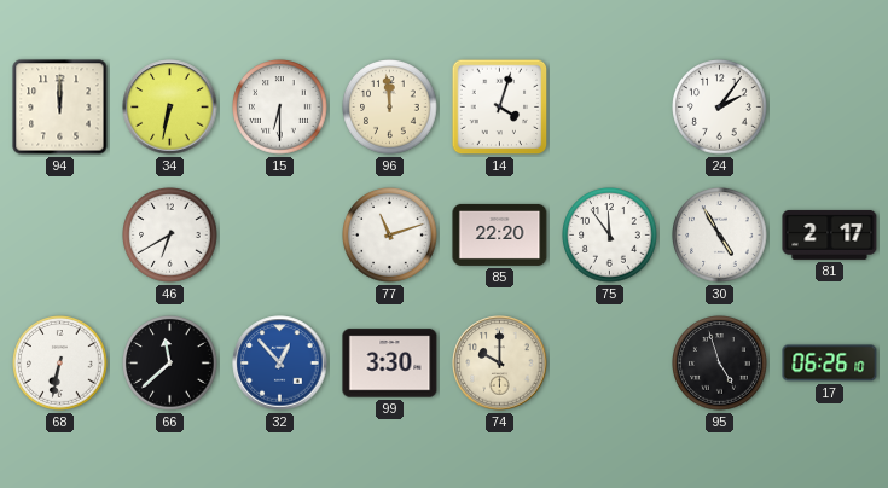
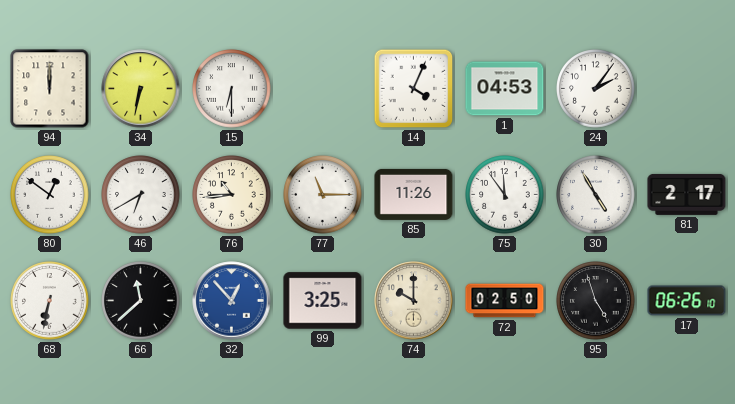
96: 11:59 -> none
14: 4:03 -> 4:04
1: none -> 04:53
80: none -> 12:51
76: none -> 10:44
77: 11:12 -> 11:15
85: 22:20 -> 11:26
99: 3:30 -> 3:25
72: none -> 02:50
